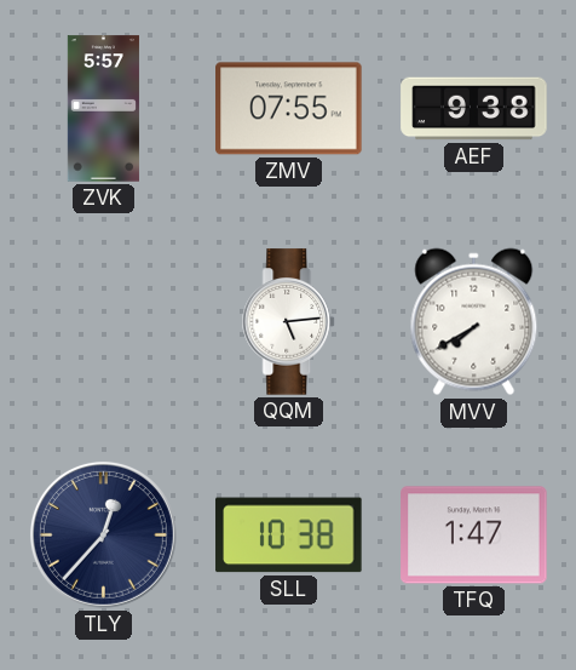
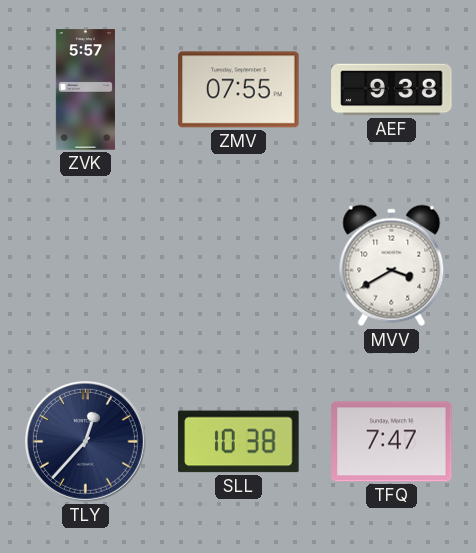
QQM: 5:14 -> none
MVV: 7:40 -> 3:40
TFQ: 1:47 -> 7:47
